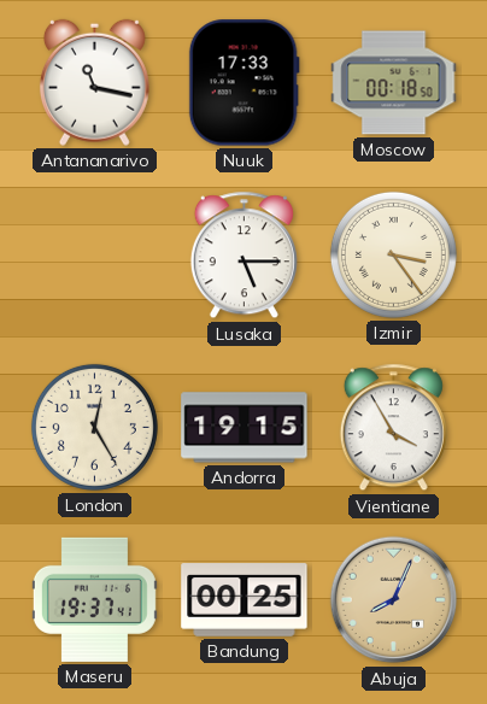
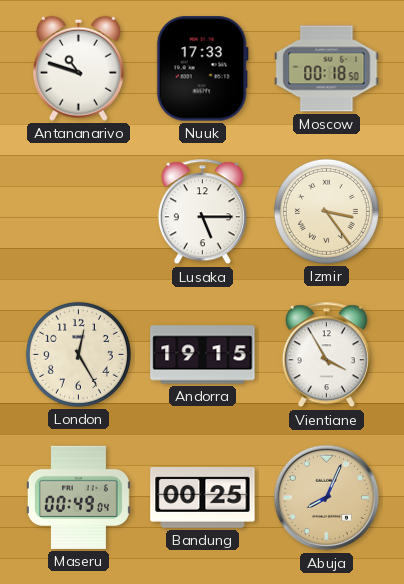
Antananarivo: 11:17 -> 10:48
Maseru: 19:37 -> 00:49
